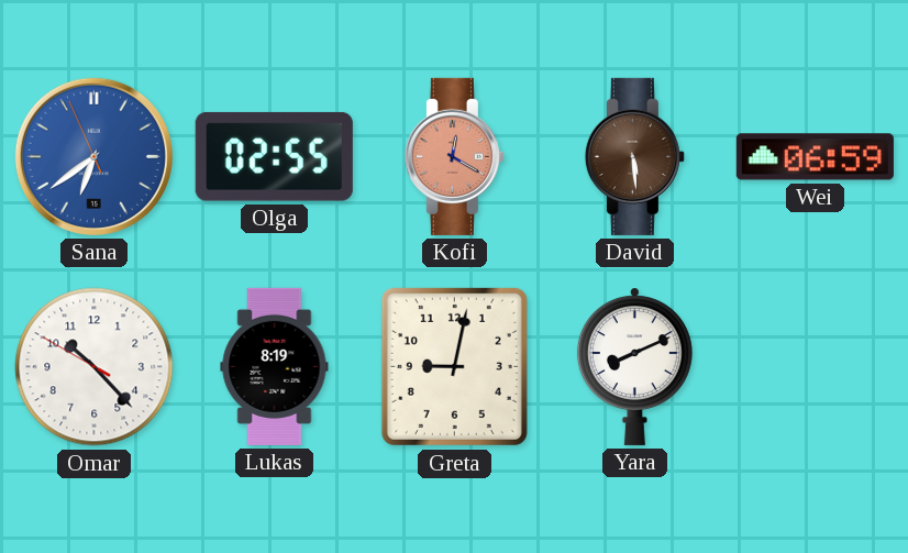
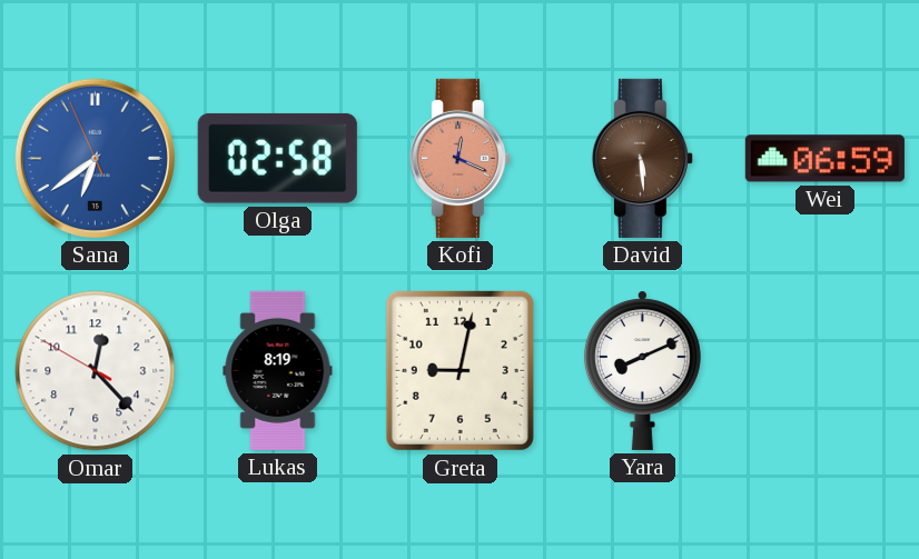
Olga: 02:55 -> 02:58
Kofi: 12:20 -> 12:19
Omar: 10:22 -> 12:22
